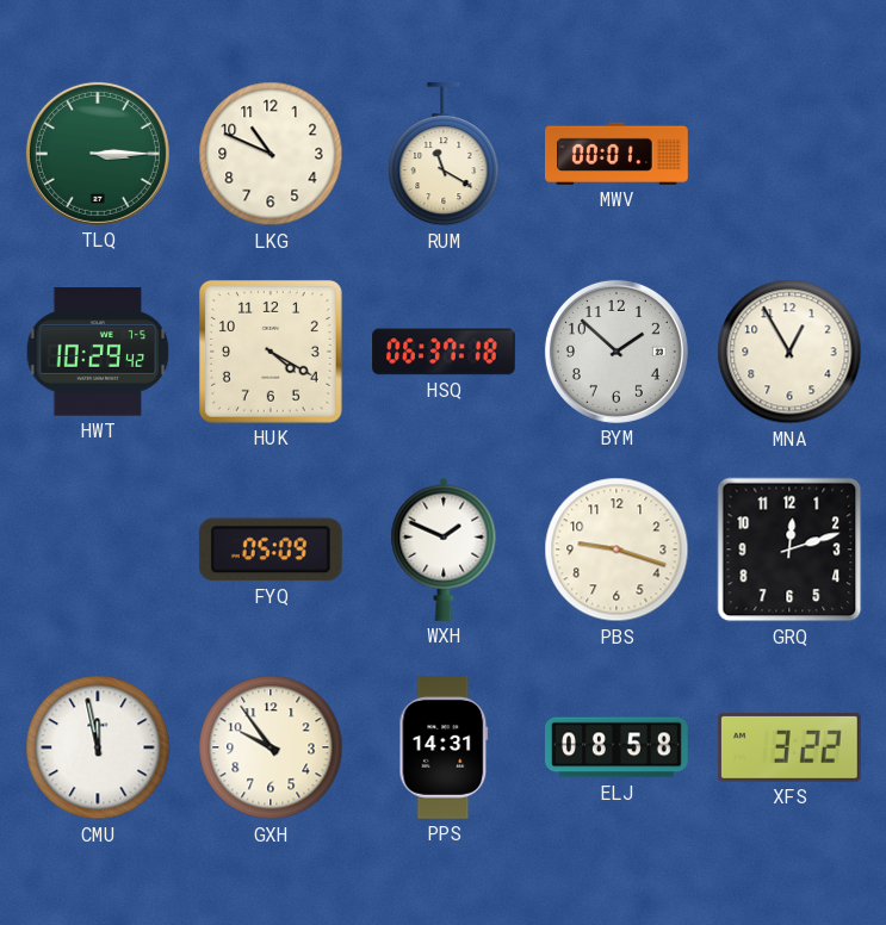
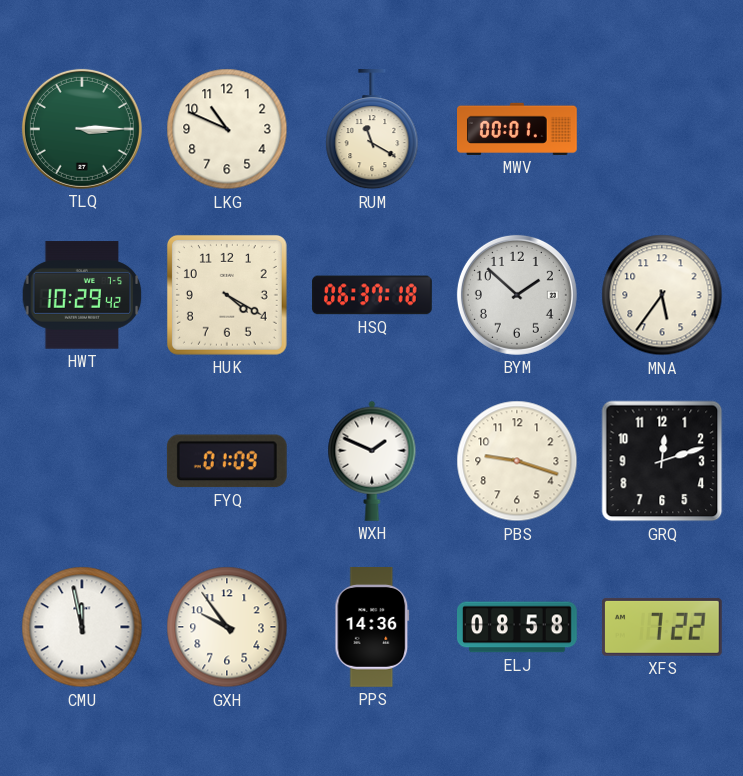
MNA: 12:55 -> 5:36
FYQ: 05:09 -> 01:09
PPS: 14:31 -> 14:36
XFS: 3:22 -> 7:22
